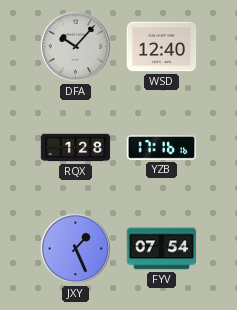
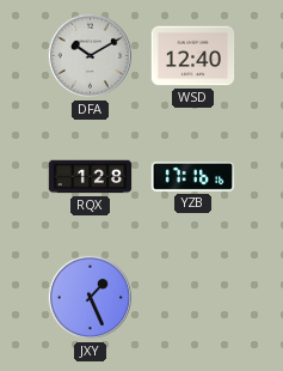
DFA: 10:07 -> 10:10
FYV: 07:54 -> none
